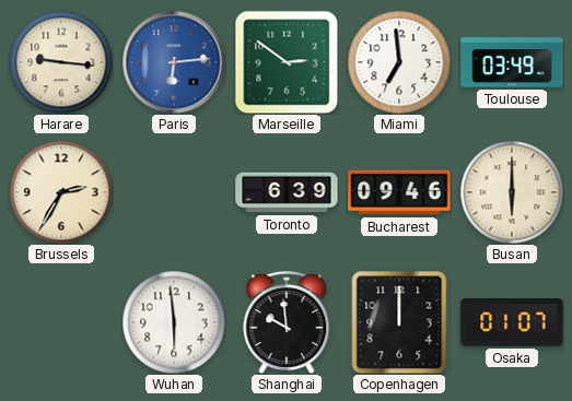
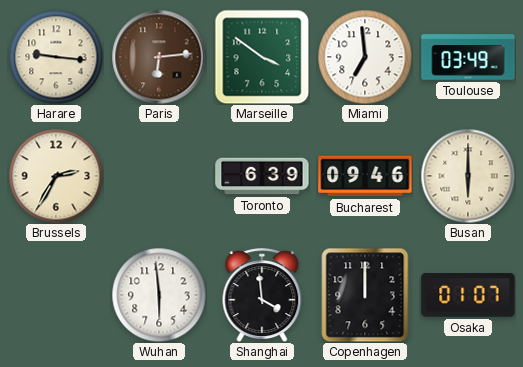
Paris dial: blue -> brown
Marseille: 2:51 -> 3:51
Shanghai: 9:59 -> 3:59
